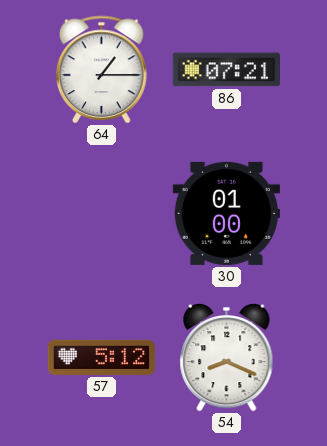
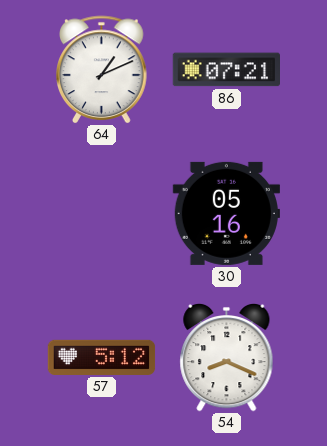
64: 1:15 -> 1:11
30: 01:00 -> 05:16
